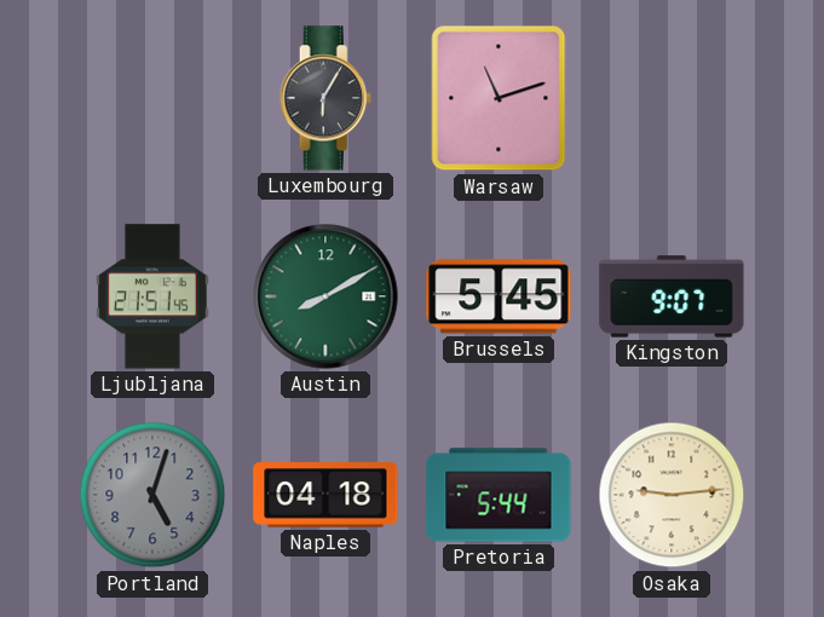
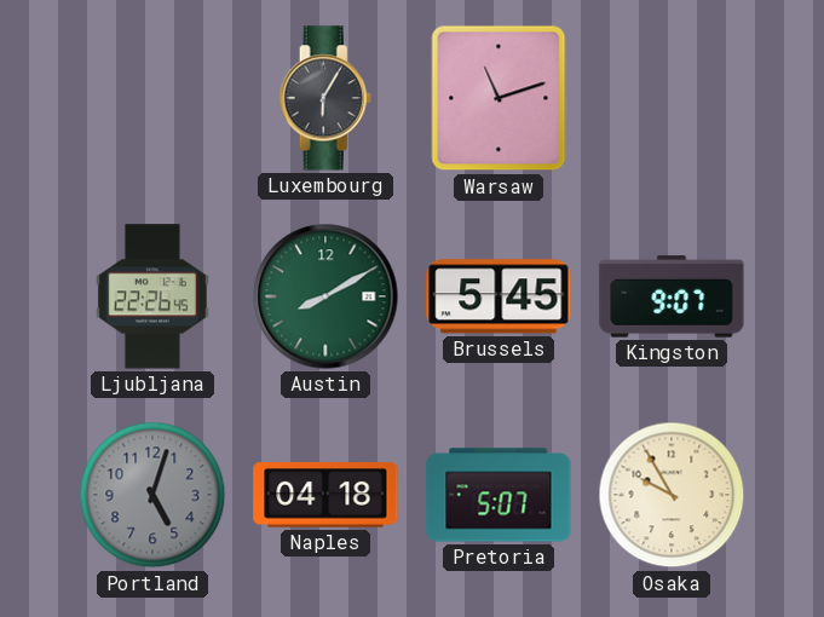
Ljubljana: 21:51 -> 22:26
Pretoria: 5:44 -> 5:07
Osaka: 9:14 -> 9:55
